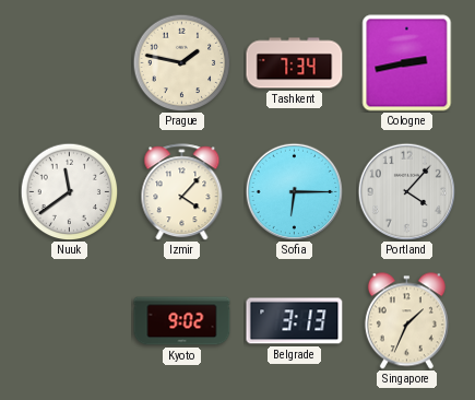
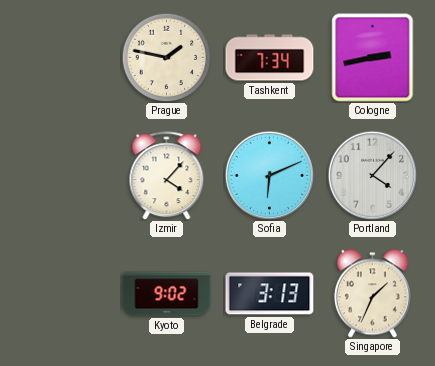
Nuuk: 11:39 -> none
Sofia: 6:15 -> 6:11
